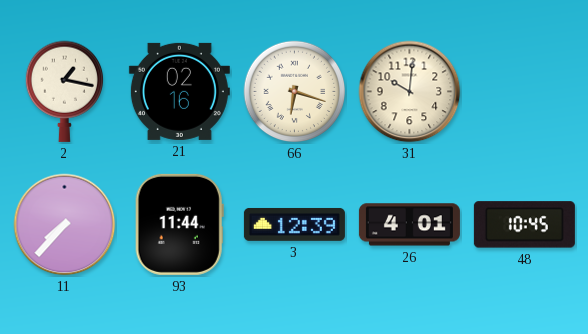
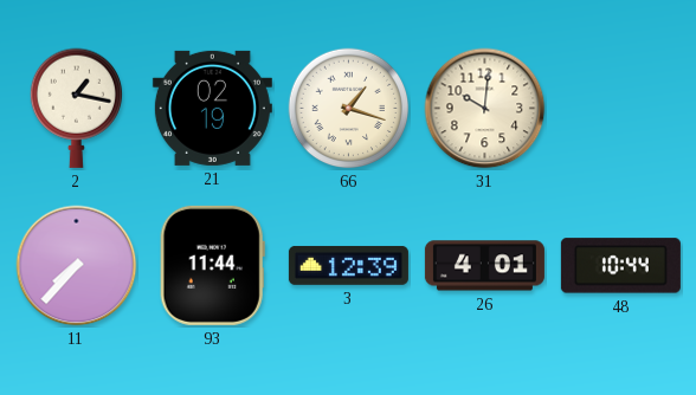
21: 02:16 -> 02:19
66: 6:18 -> 1:18
48: 10:45 -> 10:44
